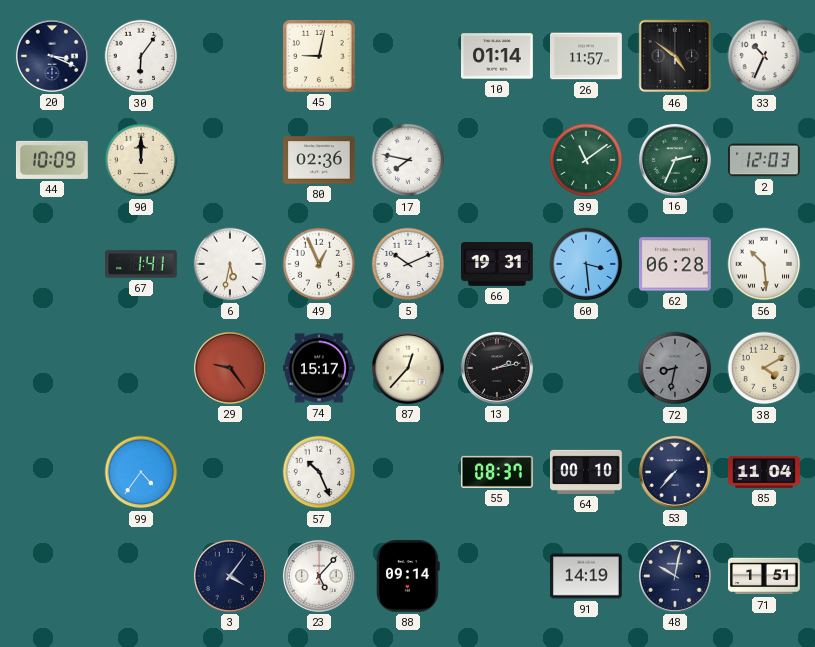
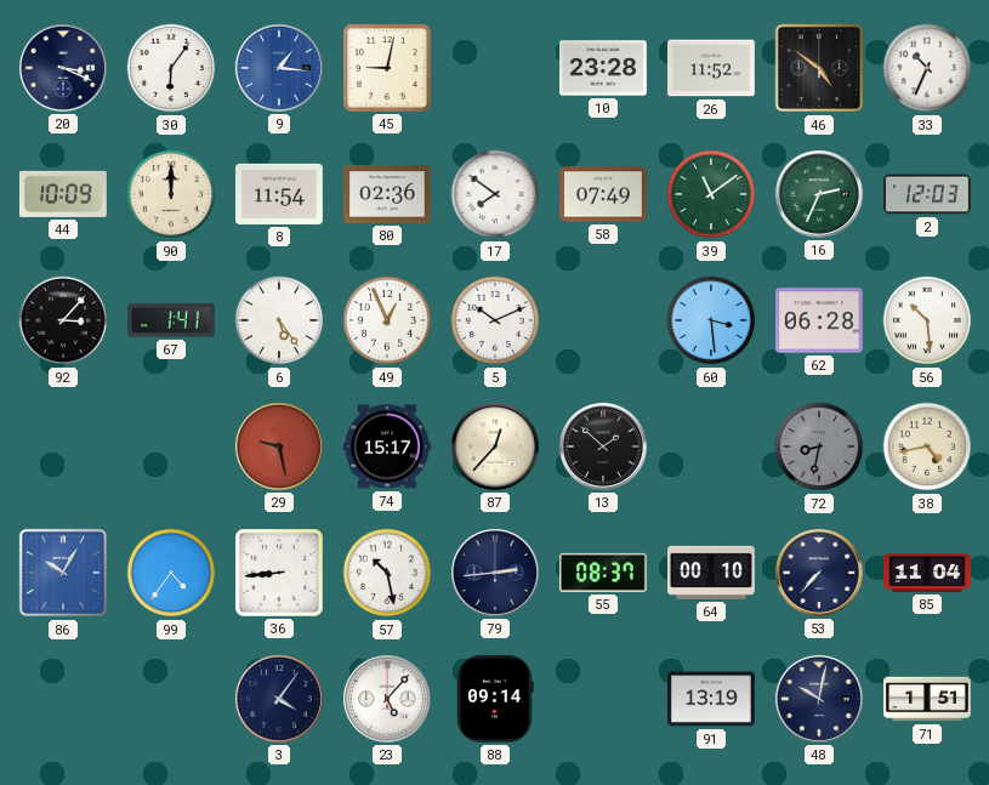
9: none -> 1:16
10: 01:14 -> 23:28
26: 11:57 -> 11:52
8: none -> 11:54
17: 7:47 -> 7:51
58: none -> 07:49
92: none -> 3:07
6: 5:32 -> 5:24
66: 19:31 -> none
29: 9:24 -> 9:28
13: 2:13 -> 1:52
38: 4:10 -> 4:43
86: none -> 10:05
36: none -> 8:44
57: 10:26 -> 10:28
79: none -> 2:44
91: 14:19 -> 13:19
